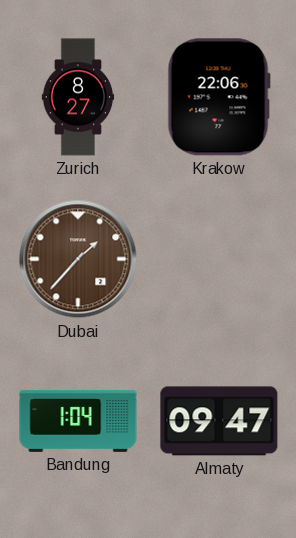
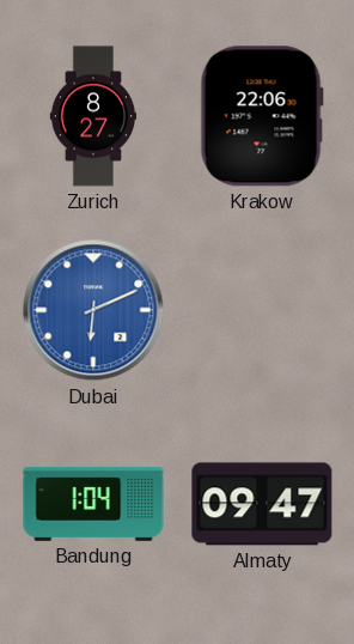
Dubai: 1:37 -> 6:11
Dubai dial: brown -> blue
